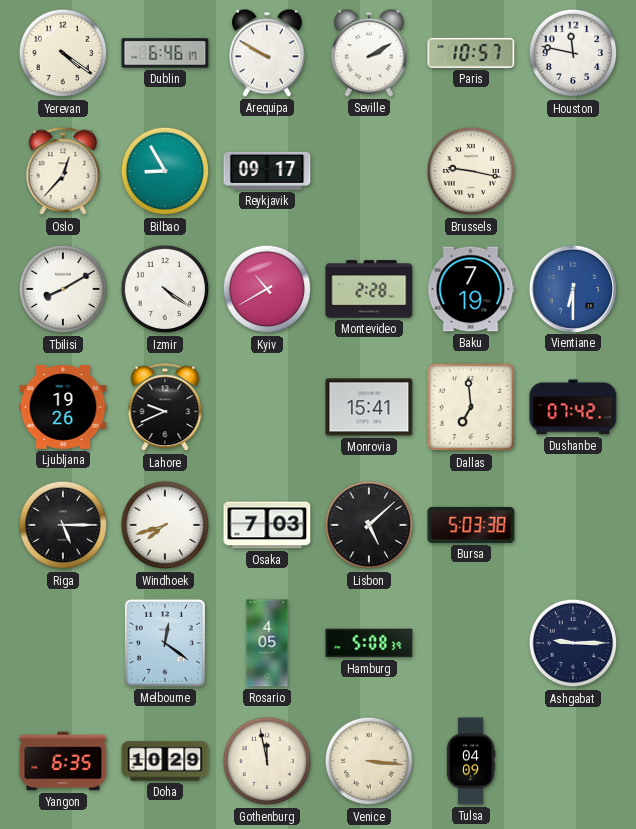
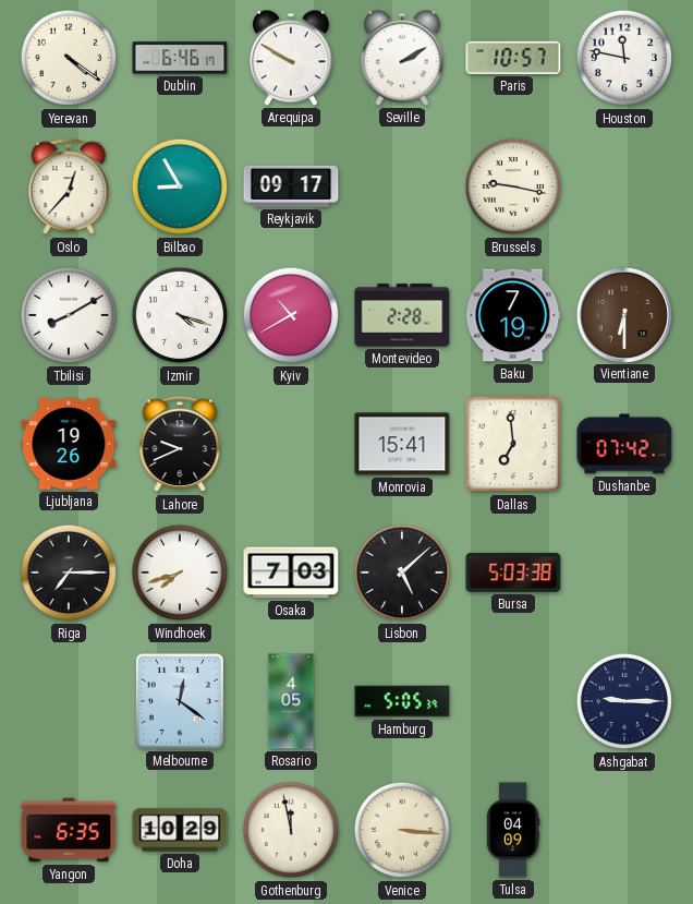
Izmir: 4:21 -> 4:18
Vientiane dial: blue -> brown
Riga: 5:15 -> 7:15
Hamburg: 5:08 -> 5:05
